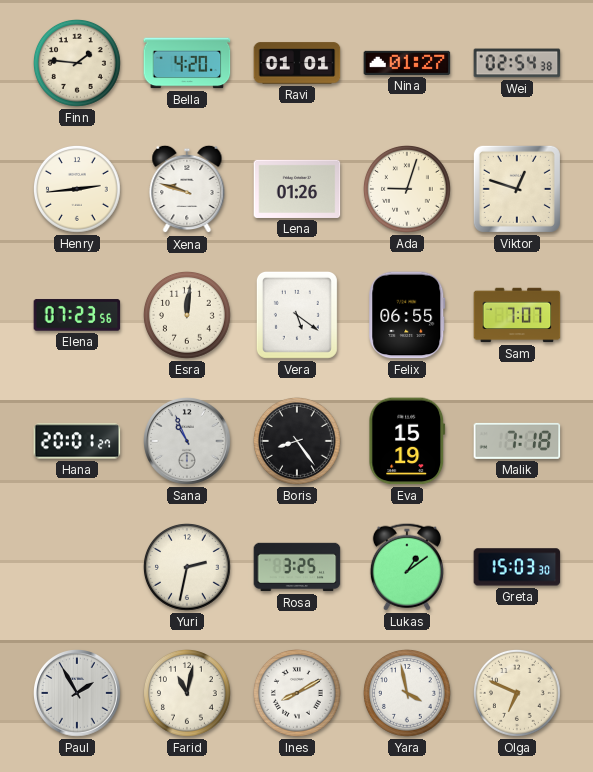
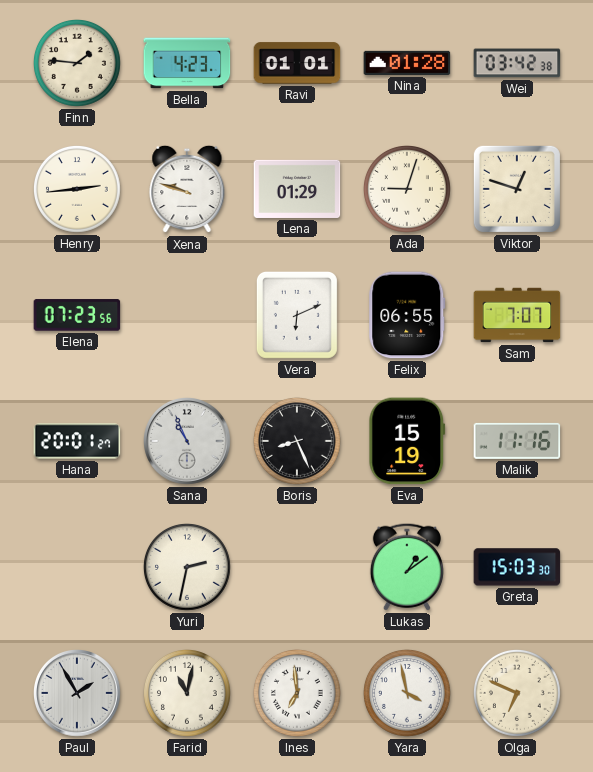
Bella: 4:20 -> 4:23
Nina: 01:27 -> 01:28
Wei: 02:54 -> 03:42
Lena: 01:26 -> 01:29
Esra: 12:01 -> none
Vera: 5:21 -> 6:11
Boris: 8:24 -> 8:26
Malik: 7:18 -> 11:16
Rosa: 3:25 -> none
Ines: 8:10 -> 6:59
